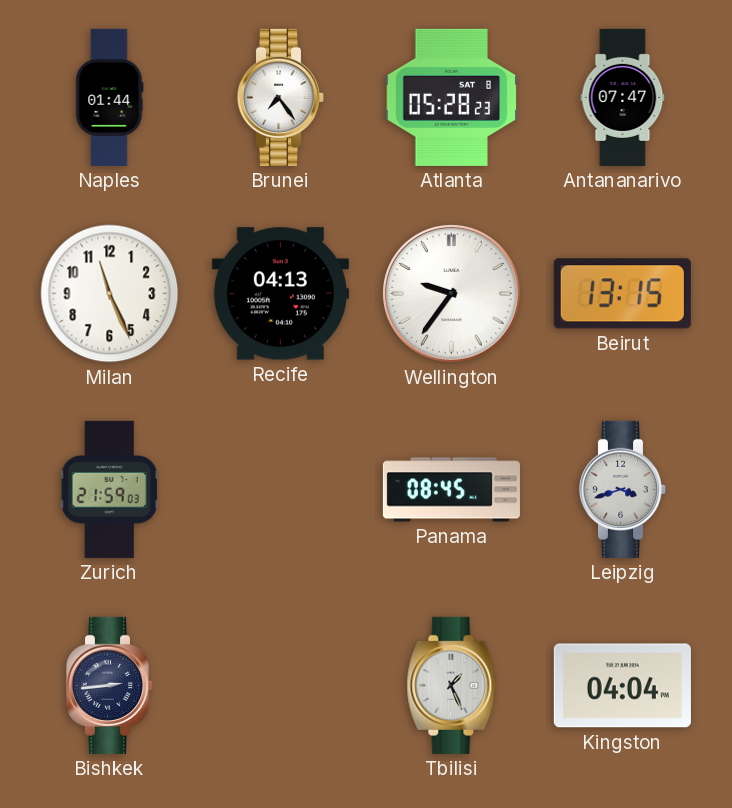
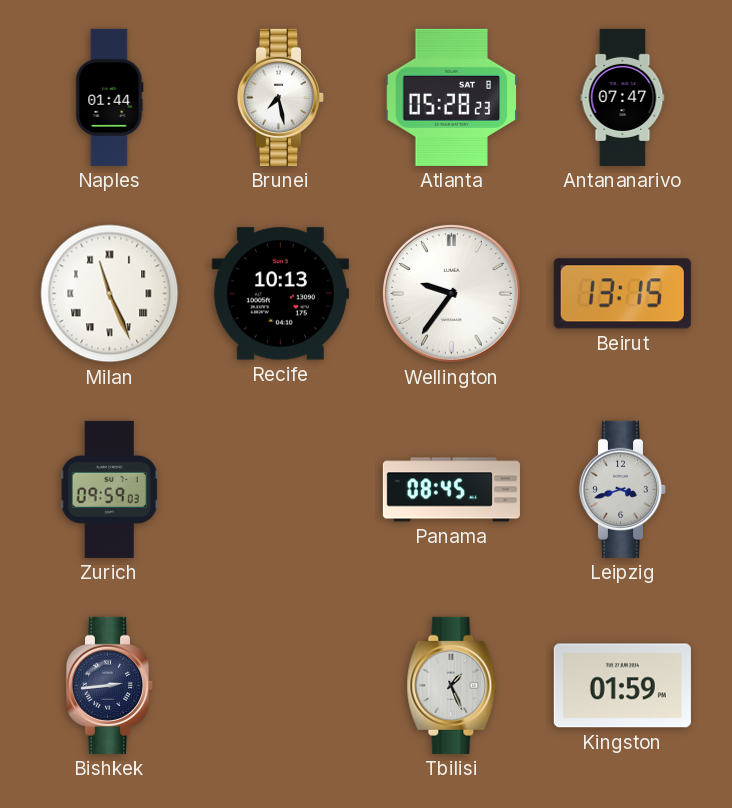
Brunei: 7:24 -> 7:28
Milan numerals: Arabic -> Roman
Recife: 04:13 -> 10:13
Zurich: 21:59 -> 09:59
Kingston: 04:04 -> 01:59
